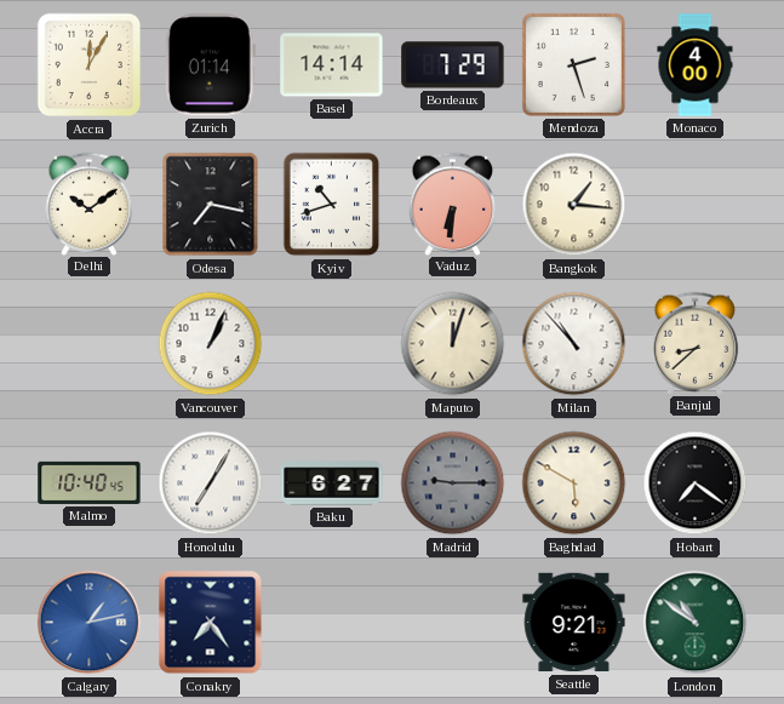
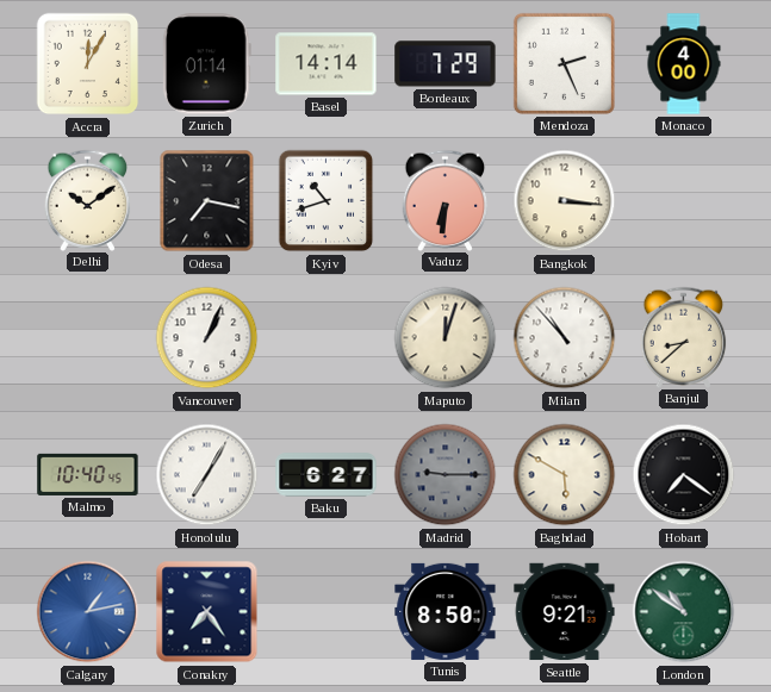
Mendoza: 2:27 -> 2:26
Bangkok: 1:16 -> 3:16
Tunis: none -> 8:50
